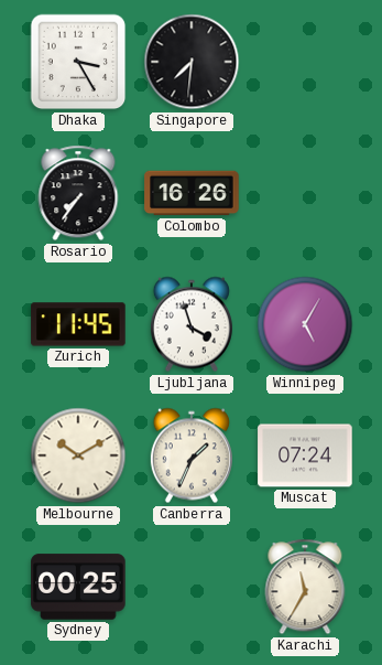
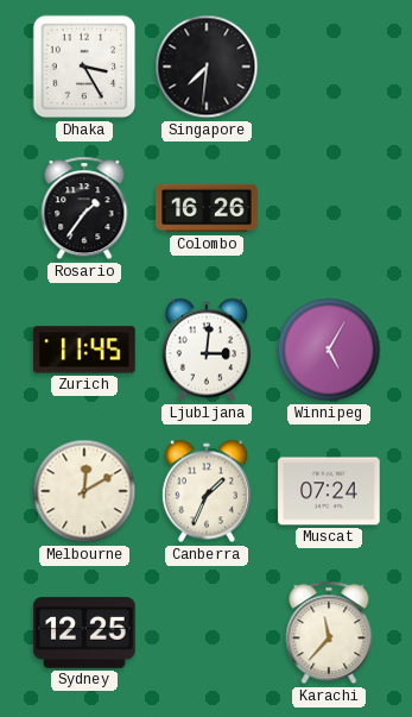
Rosario: 7:36 -> 1:36
Ljubljana: 3:57 -> 3:01
Melbourne: 10:10 -> 12:10
Sydney: 00:25 -> 12:25
Karachi: 11:35 -> 11:37
